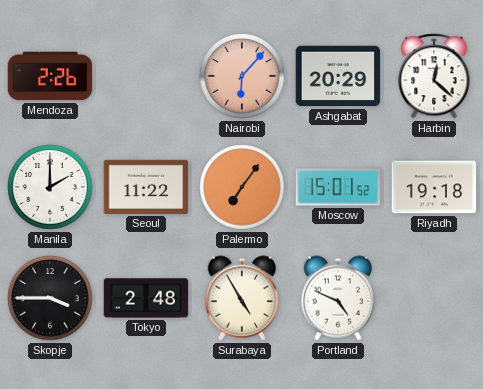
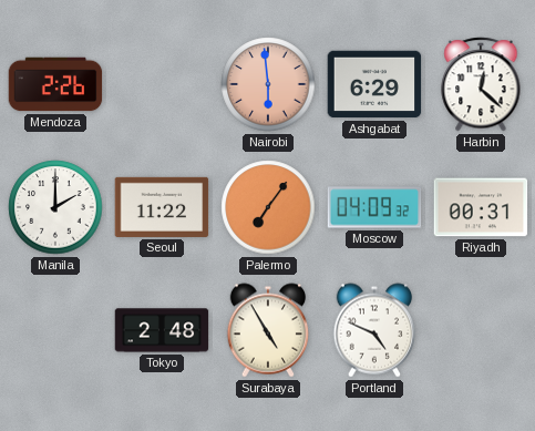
Nairobi: 6:07 -> 5:59
Ashgabat: 20:29 -> 6:29
Moscow: 15:01 -> 04:09
Riyadh: 19:18 -> 00:31
Skopje: 3:45 -> none
